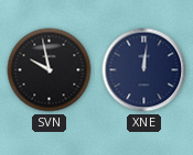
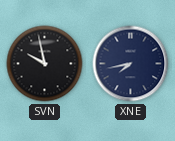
XNE: 12:01 -> 7:43
